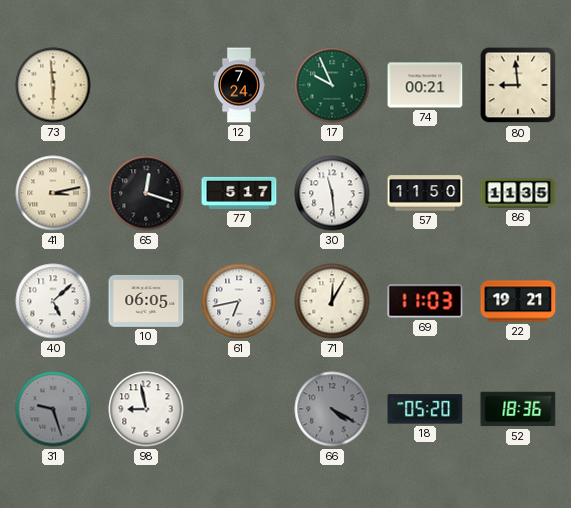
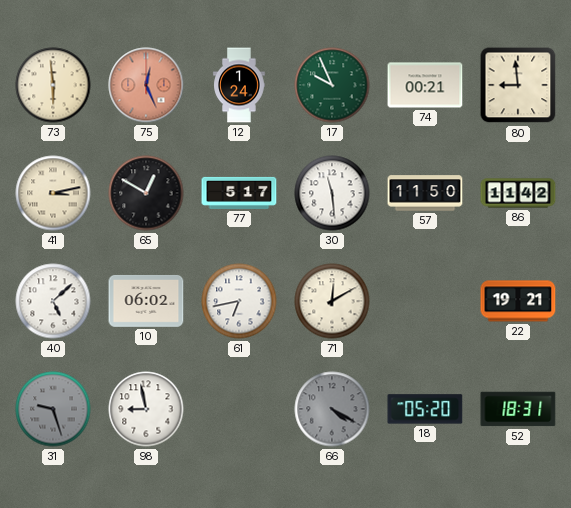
75: none -> 12:26
12: 7:24 -> 1:24
65: 12:18 -> 12:50
86: 11:35 -> 11:42
10: 06:05 -> 06:02
71: 12:05 -> 12:10
69: 11:03 -> none
52: 18:36 -> 18:31
